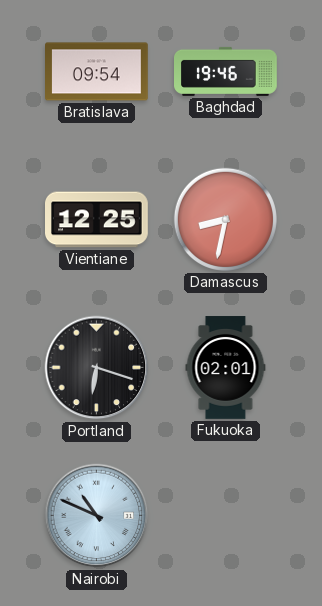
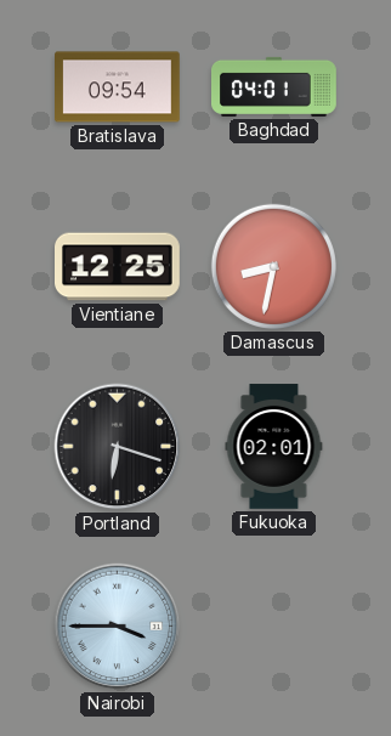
Baghdad: 19:46 -> 04:01
Nairobi: 10:49 -> 3:45
